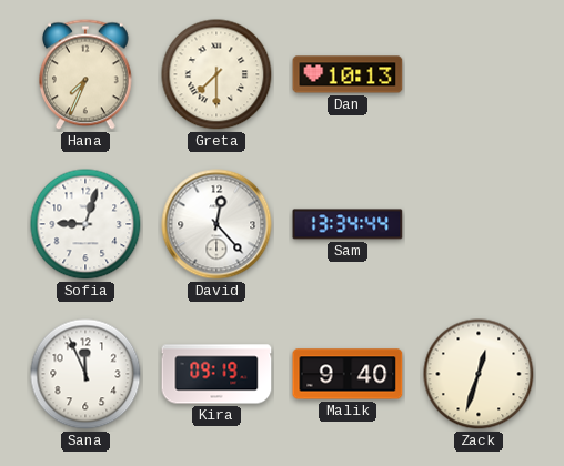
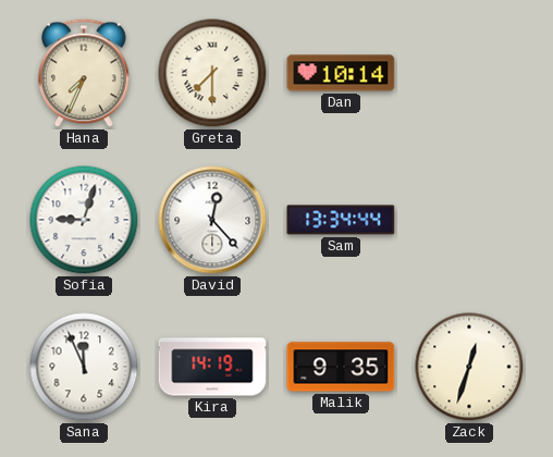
Dan: 10:13 -> 10:14
Kira: 09:19 -> 14:19
Malik: 9:40 -> 9:35
